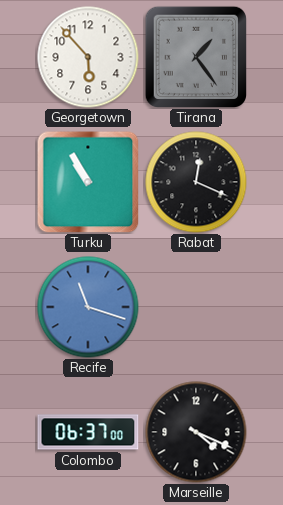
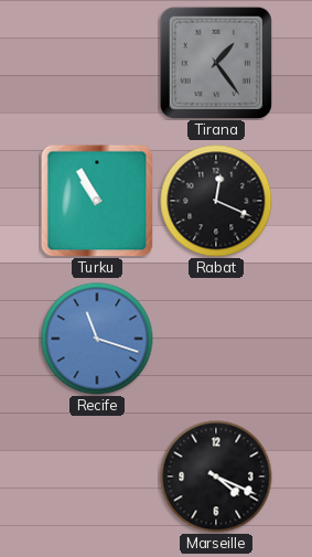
Georgetown: 5:53 -> none
Colombo: 06:37 -> none
